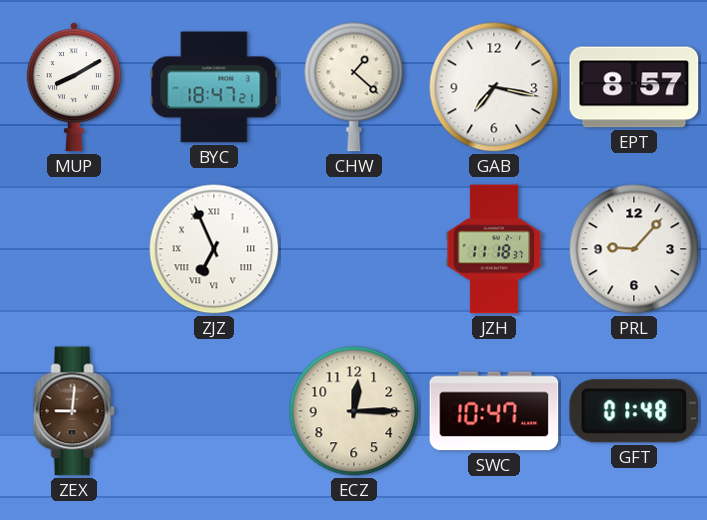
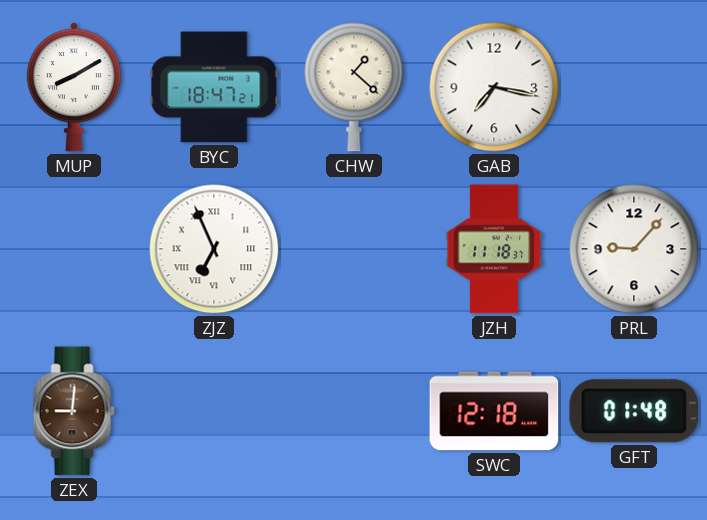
EPT: 8:57 -> none
ECZ: 12:15 -> none
SWC: 10:47 -> 12:18
